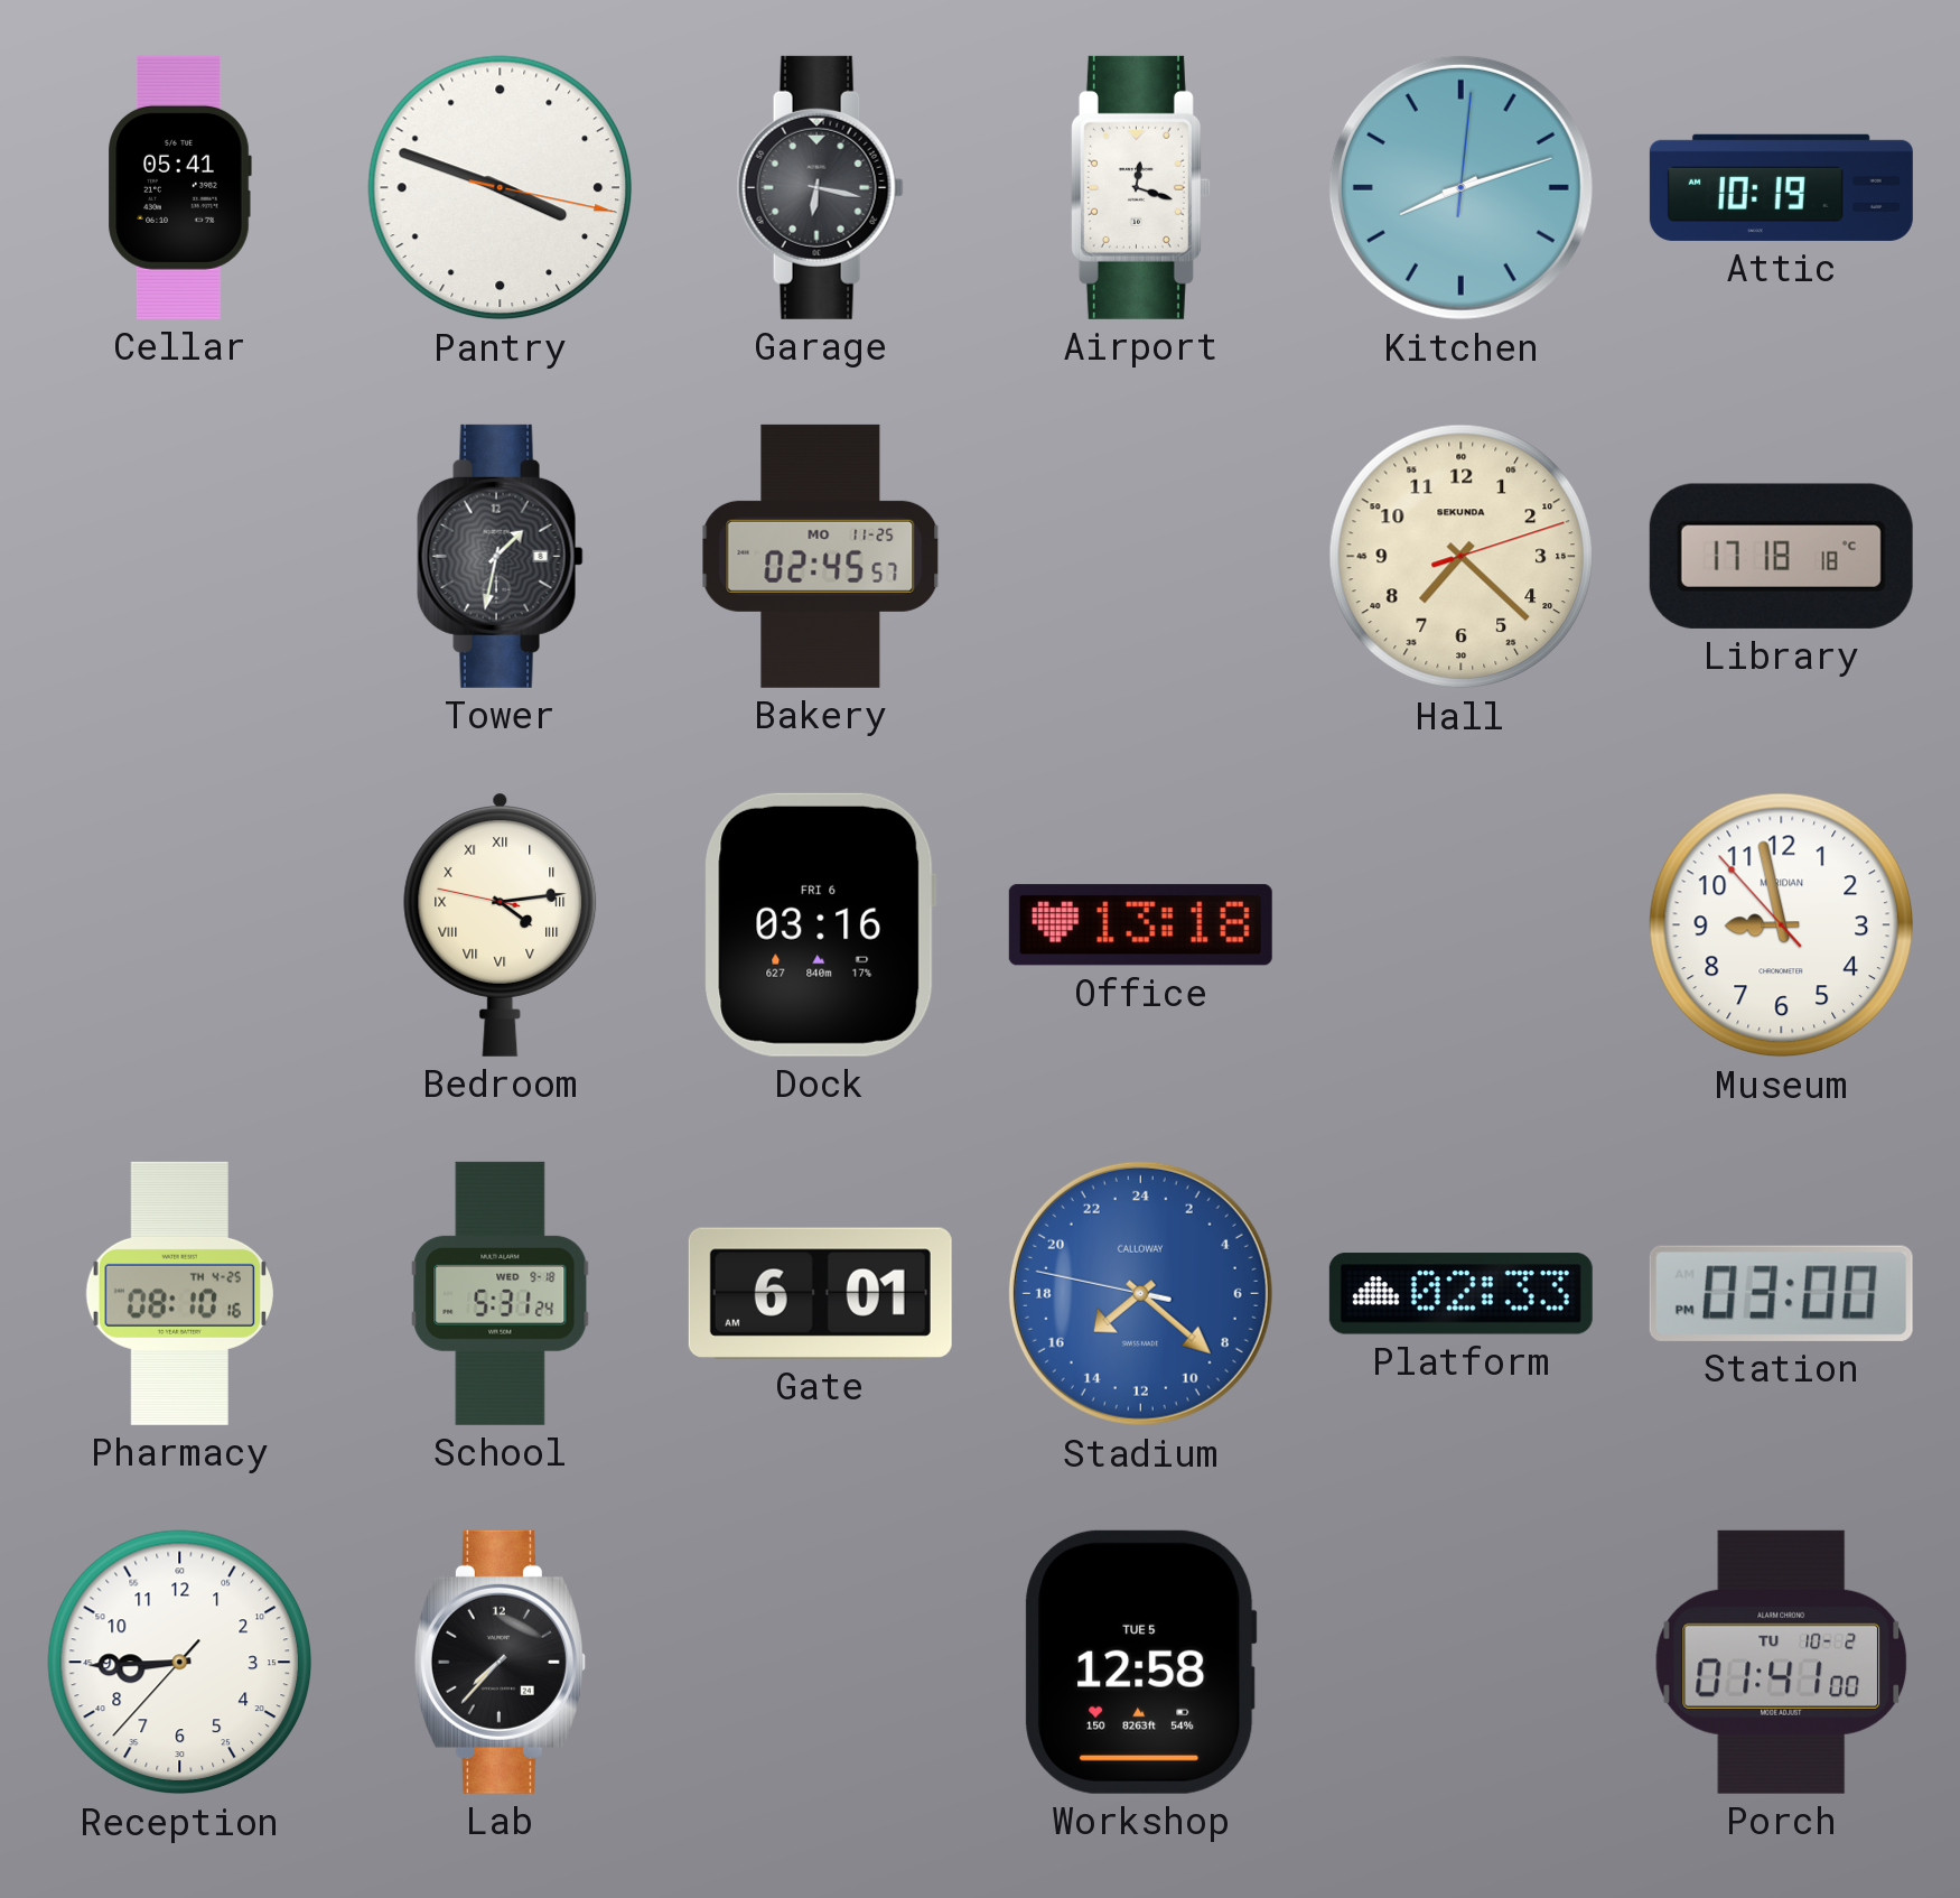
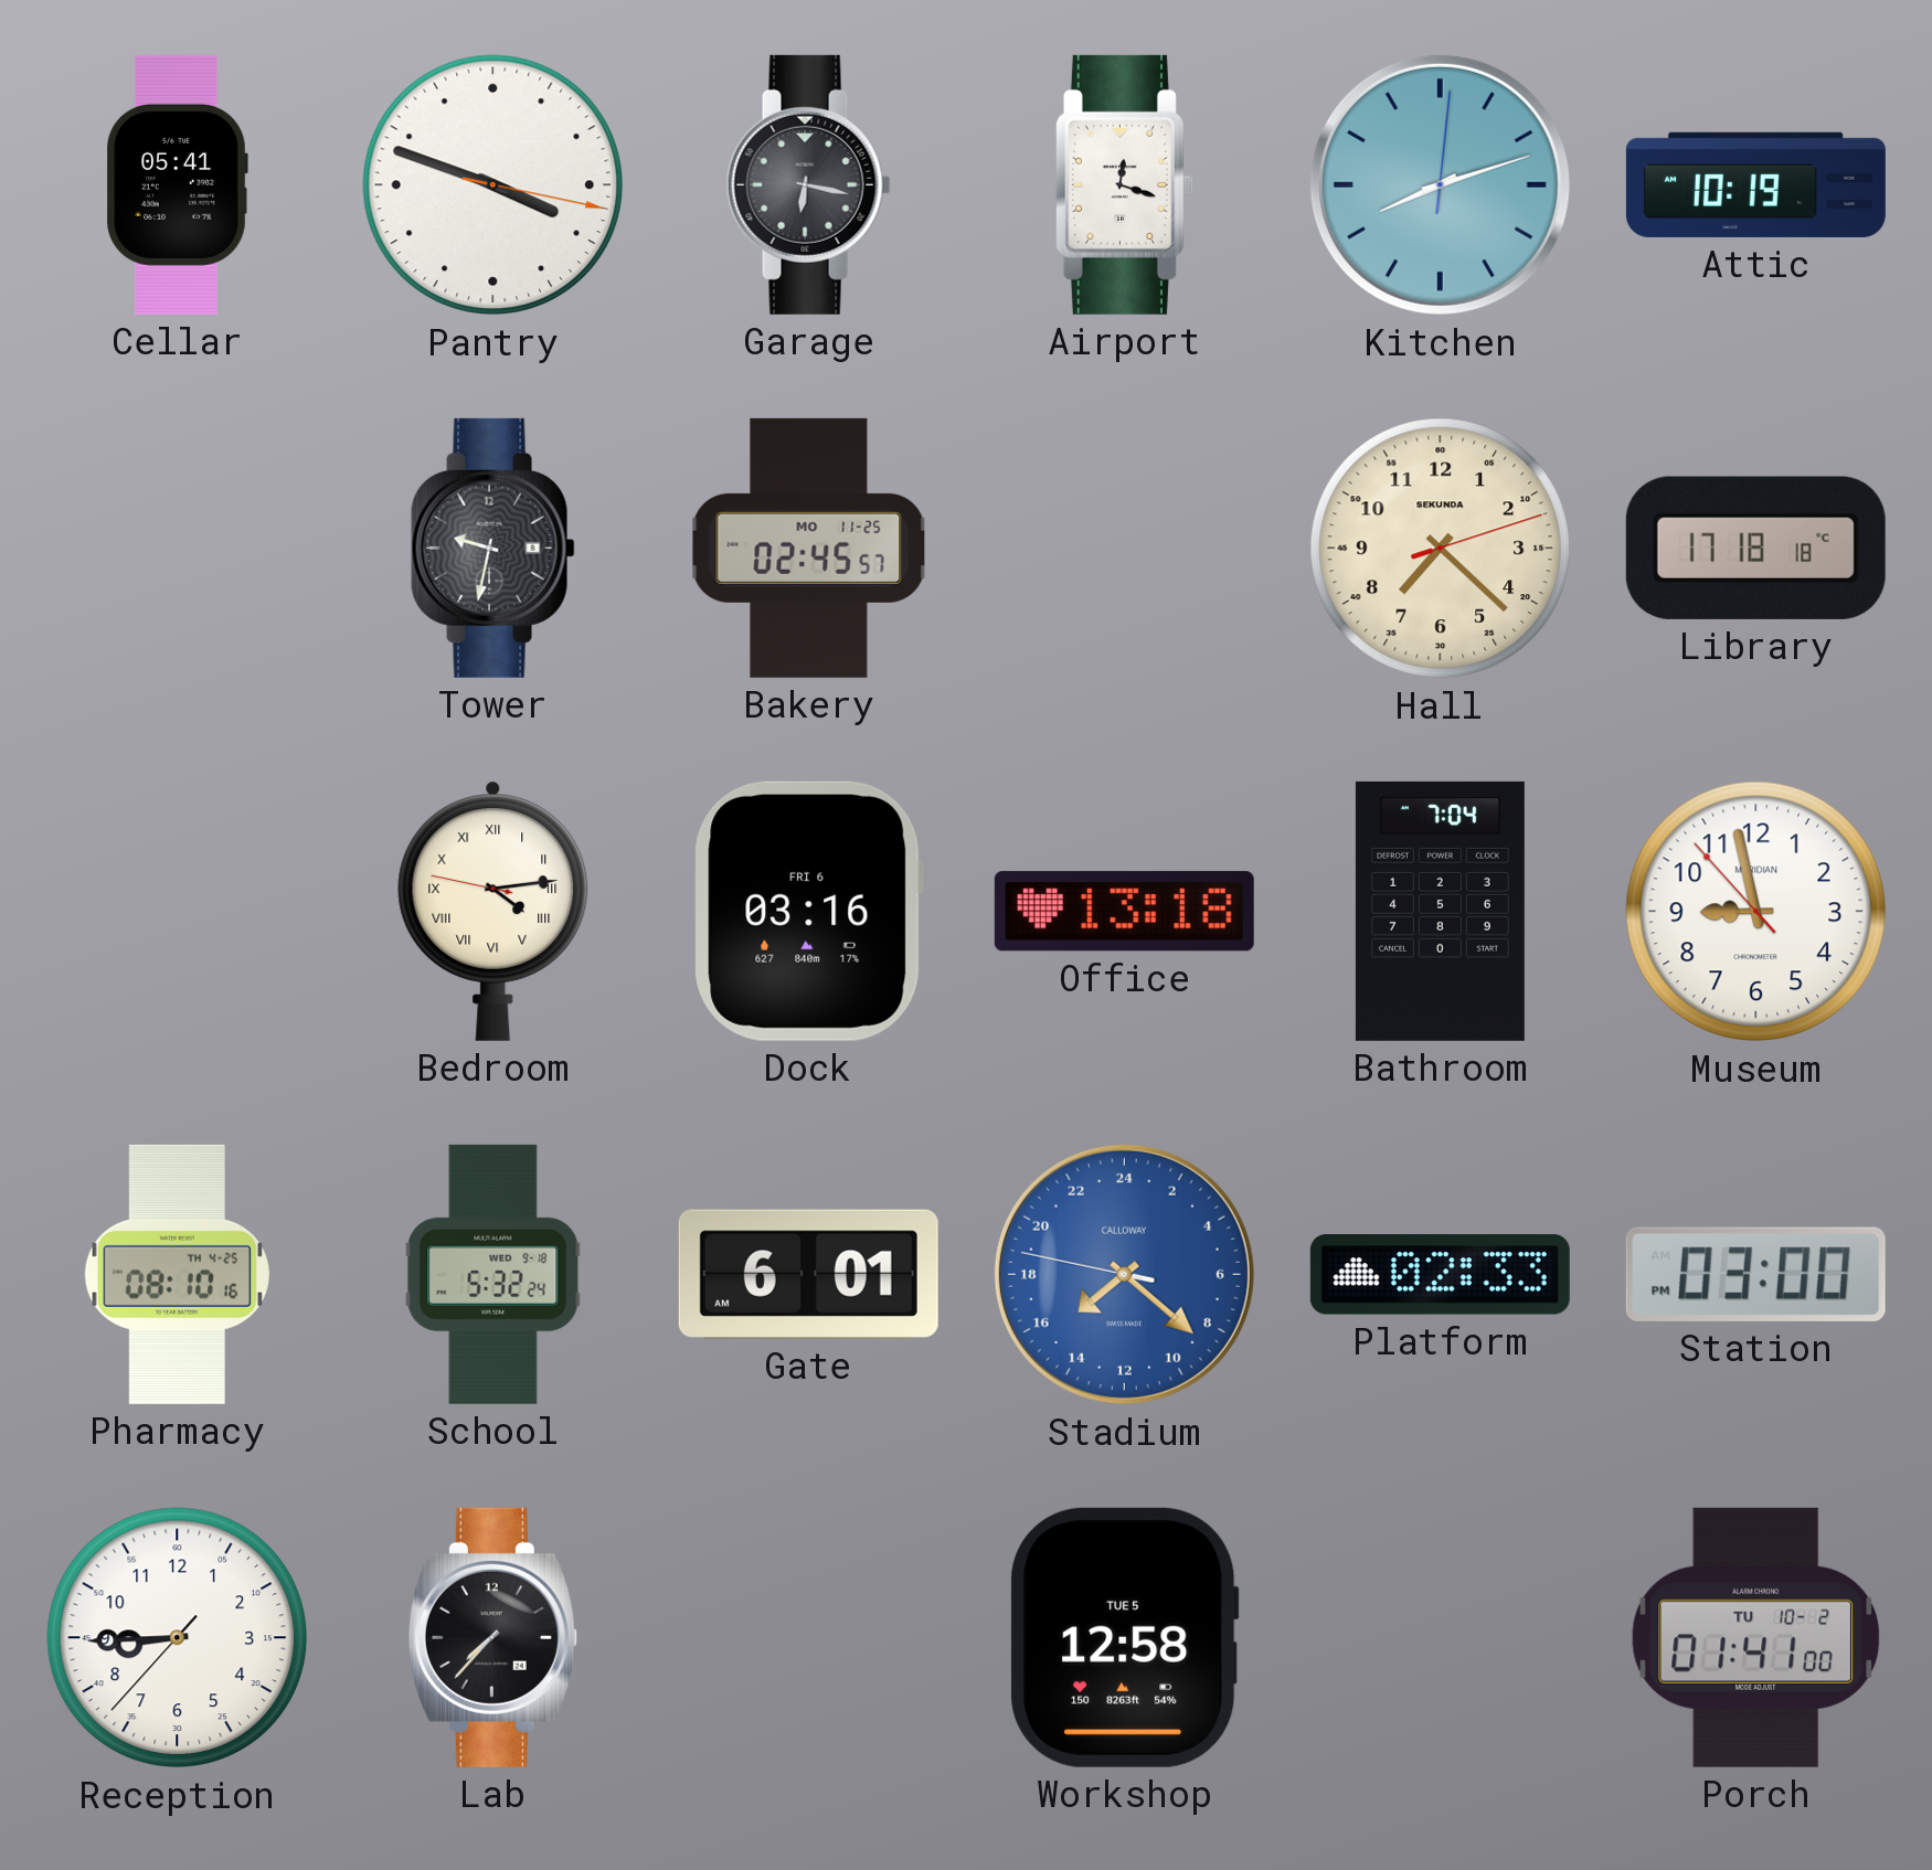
Tower: 1:32 -> 9:32
Bathroom: none -> 7:04
School: 5:31 -> 5:32
